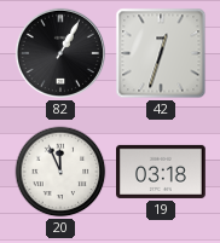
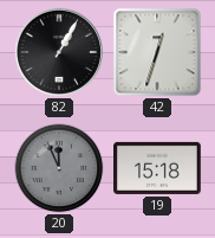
20 dial: white -> grey
19: 03:18 -> 15:18
